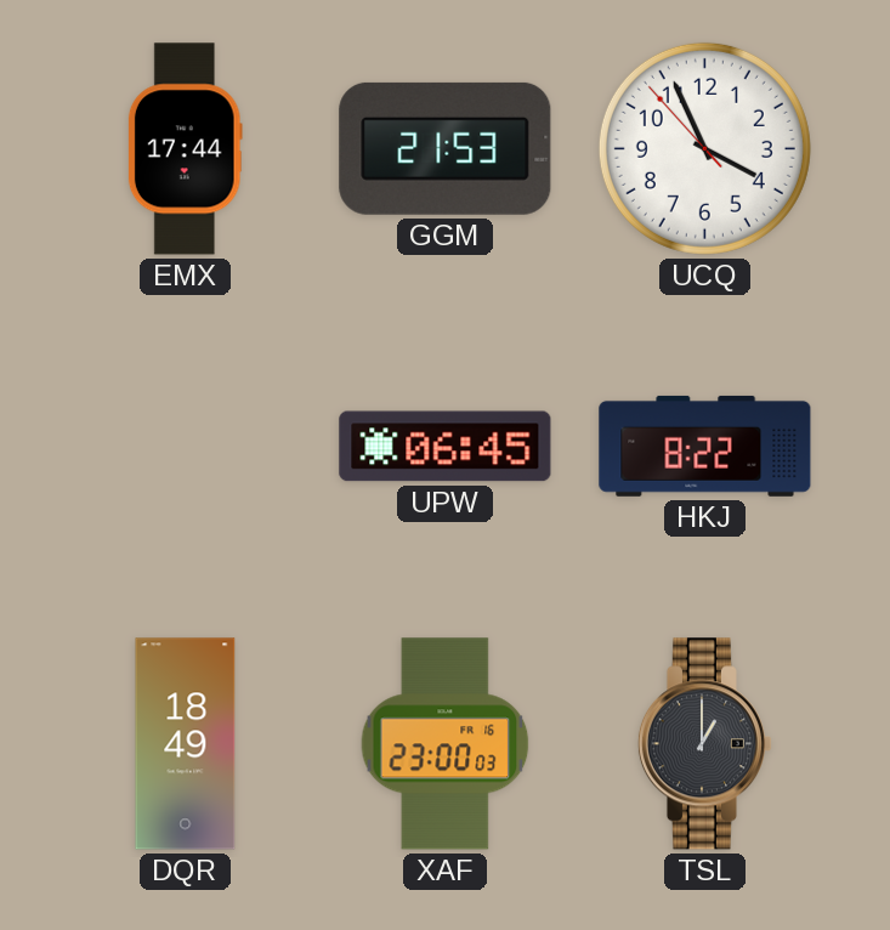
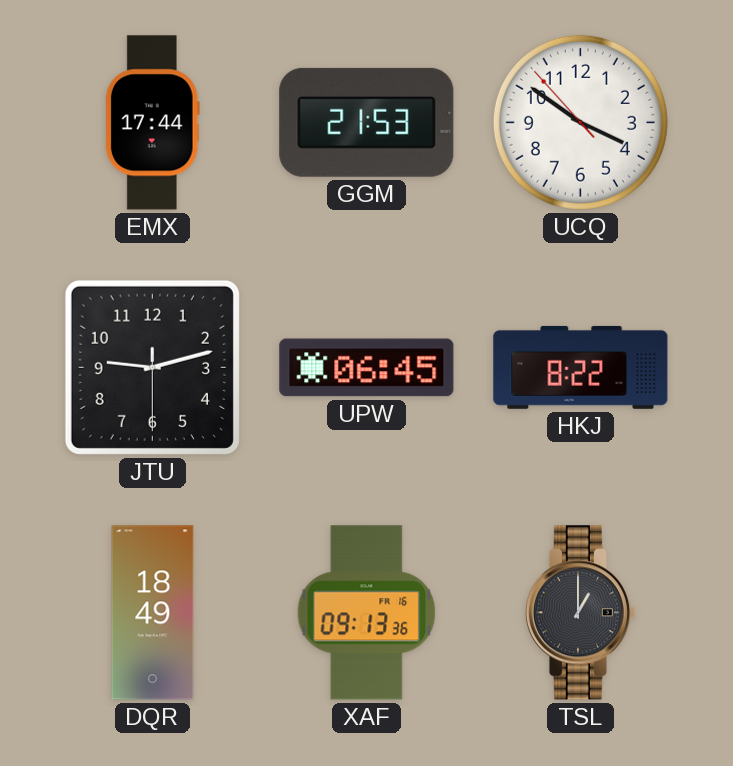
UCQ: 3:55 -> 3:50
JTU: none -> 9:12
XAF: 23:00 -> 09:13
